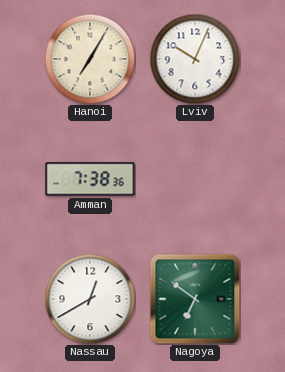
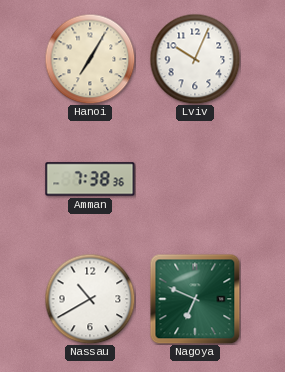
Nassau: 12:40 -> 10:40
Nagoya: 6:51 -> 6:49
